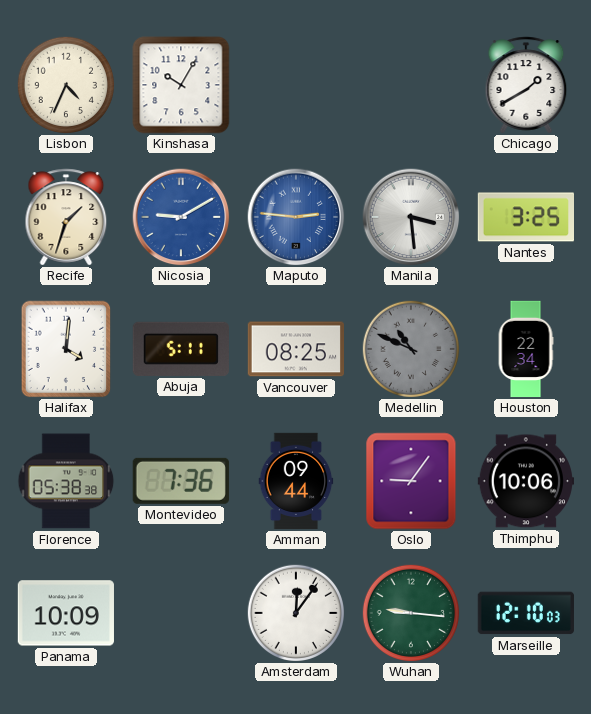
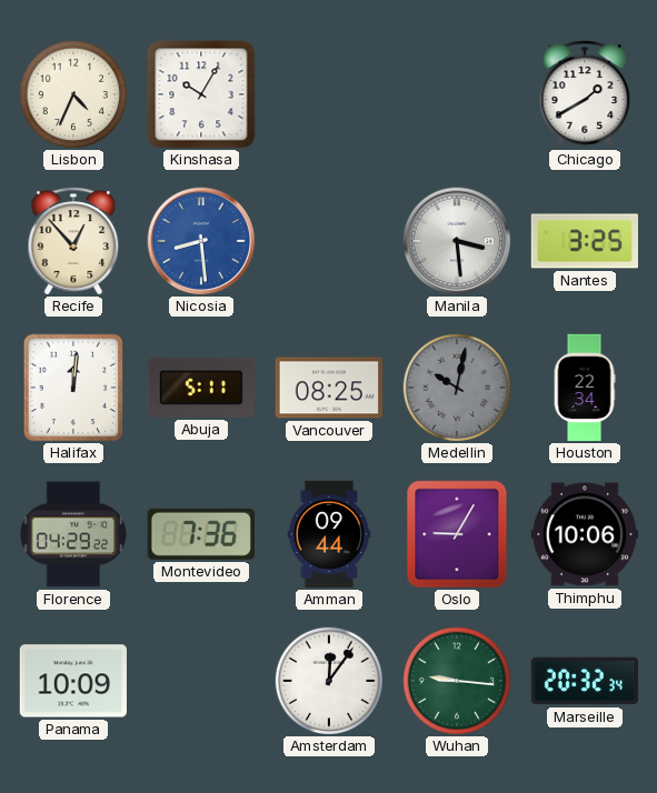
Recife: 1:33 -> 12:53
Nicosia: 9:10 -> 8:29
Maputo: 2:46 -> none
Halifax: 4:01 -> 12:01
Medellin: 10:49 -> 10:02
Florence: 05:38 -> 04:29
Oslo: 9:06 -> 9:05
Marseille: 12:10 -> 20:32
